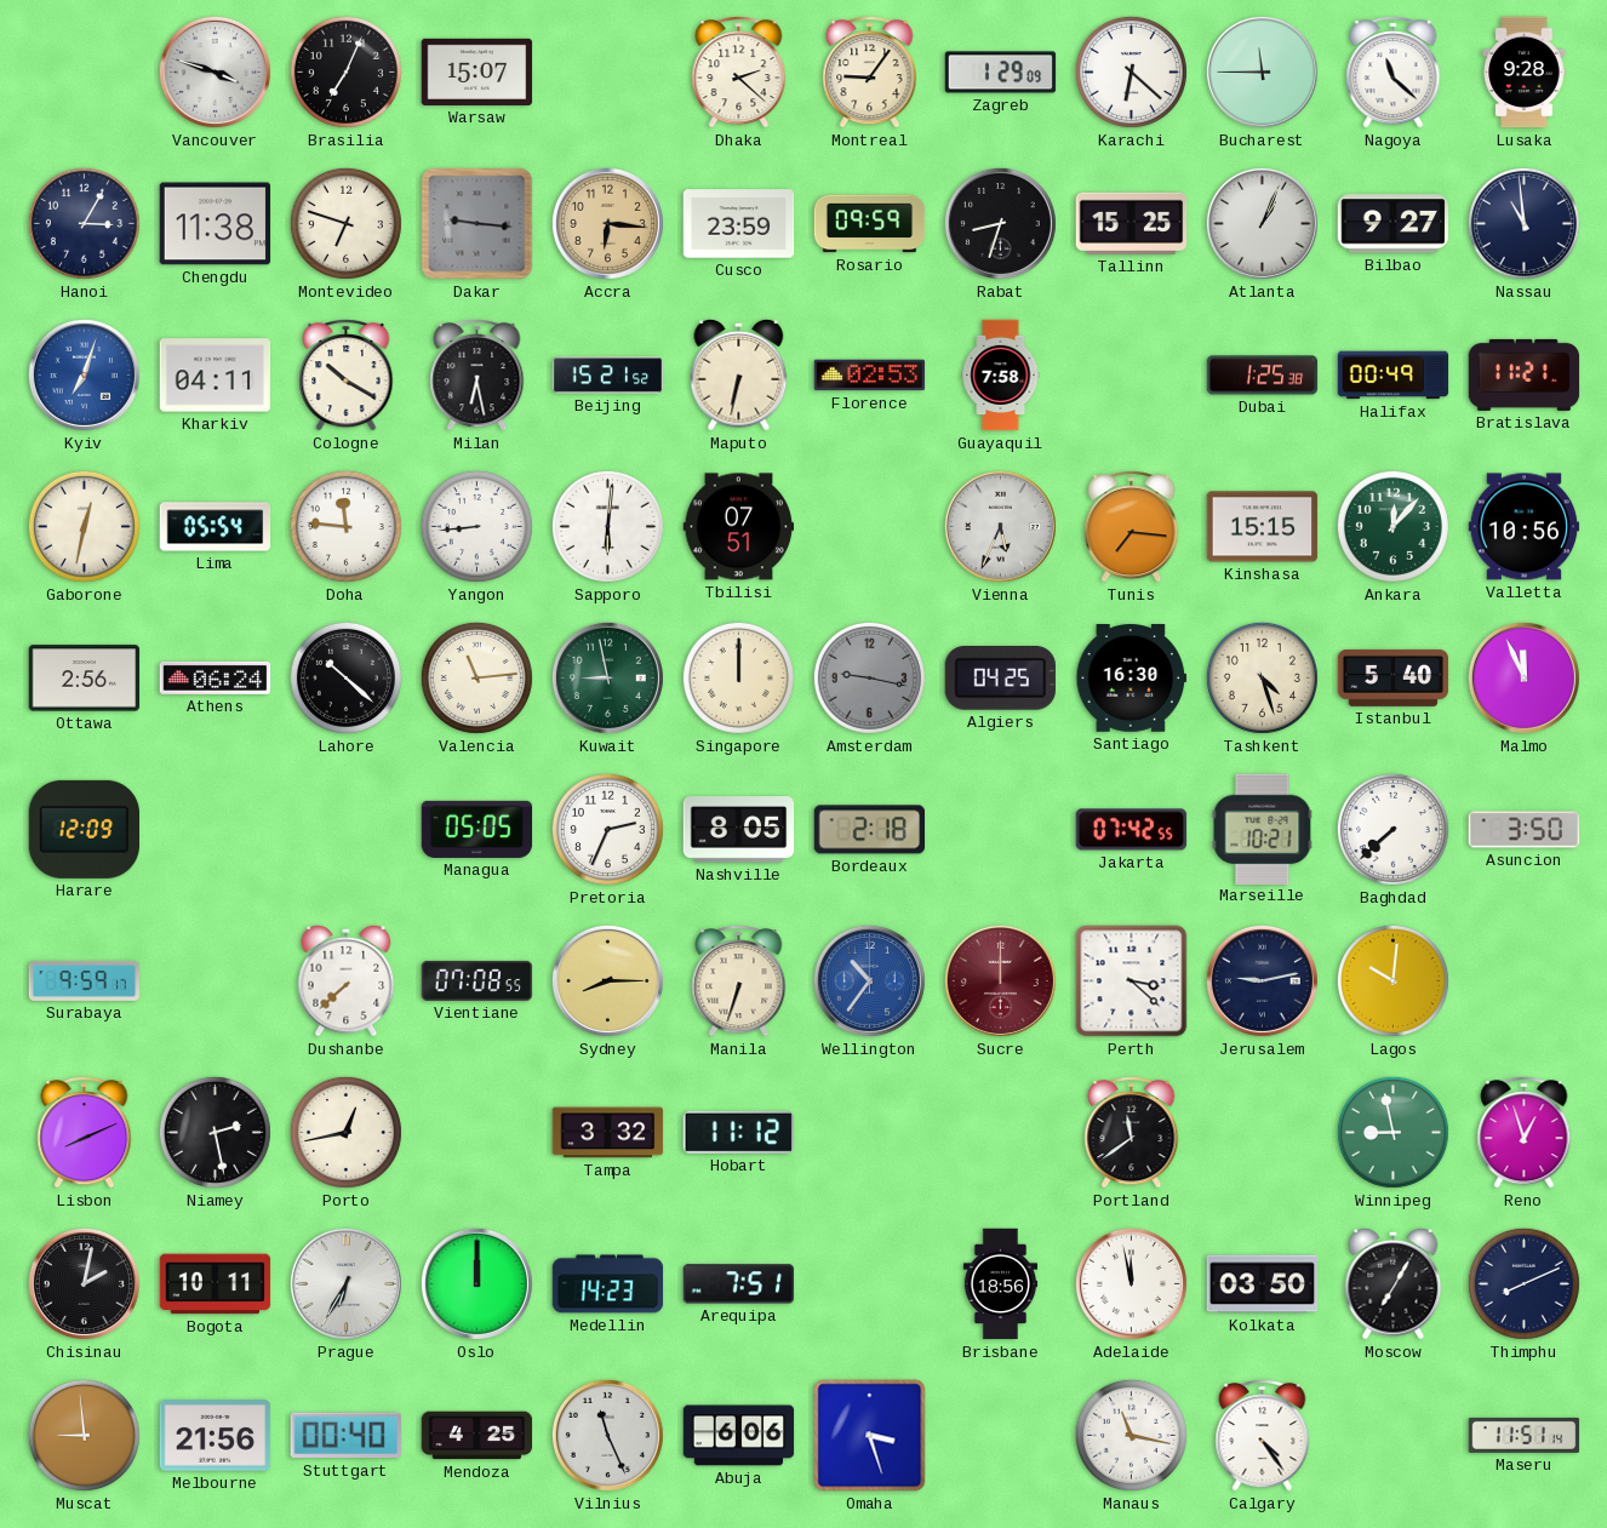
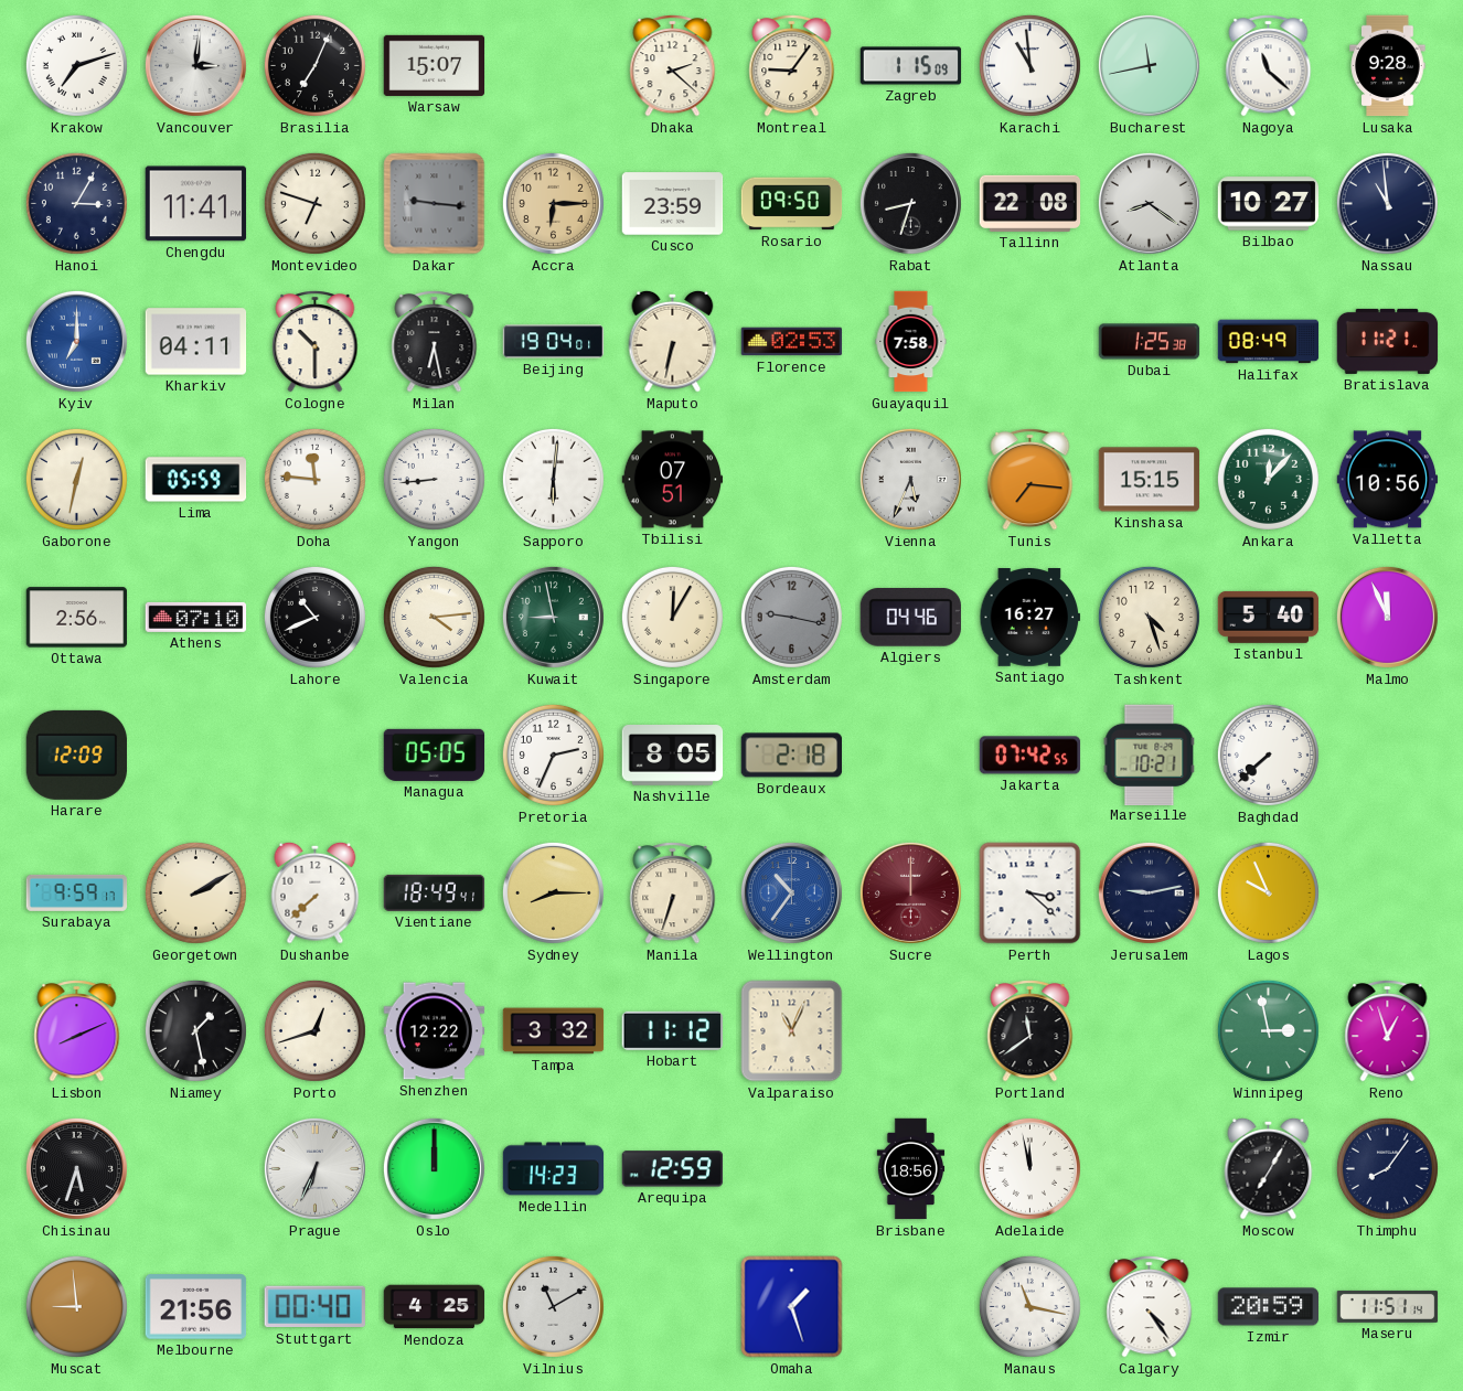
Krakow: none -> 7:12
Vancouver: 3:48 -> 3:01
Zagreb: 1:29 -> 1:15
Karachi: 6:22 -> 10:59
Bucharest: 11:45 -> 11:43
Chengdu: 11:38 -> 11:41
Accra: 6:16 -> 6:15
Rosario: 09:59 -> 09:50
Tallinn: 15:25 -> 22:08
Atlanta: 1:04 -> 8:21
Bilbao: 9:27 -> 10:27
Kyiv: 7:03 -> 7:00
Cologne: 10:20 -> 10:30
Beijing: 15:21 -> 19:04
Halifax: 00:49 -> 08:49
Lima: 05:54 -> 05:59
Athens: 06:24 -> 07:10
Lahore: 10:22 -> 10:41
Valencia: 11:14 -> 4:14
Singapore: 12:00 -> 12:05
Algiers: 04:25 -> 04:46
Santiago: 16:30 -> 16:27
Asuncion: 3:50 -> none
Georgetown: none -> 2:10
Vientiane: 07:08 -> 18:49
Lagos: 10:01 -> 9:56
Niamey: 2:28 -> 1:28
Porto: 12:43 -> 12:42
Shenzhen: none -> 12:22
Valparaiso: none -> 11:04
Winnipeg: 8:58 -> 2:58
Chisinau: 2:02 -> 5:33
Bogota: 10:11 -> none
Prague: 6:35 -> 6:34
Arequipa: 7:51 -> 12:59
Kolkata: 03:50 -> none
Thimphu: 8:11 -> 8:06
Vilnius: 11:26 -> 11:10
Abuja: 6:06 -> none
Omaha: 3:27 -> 1:27
Izmir: none -> 20:59
